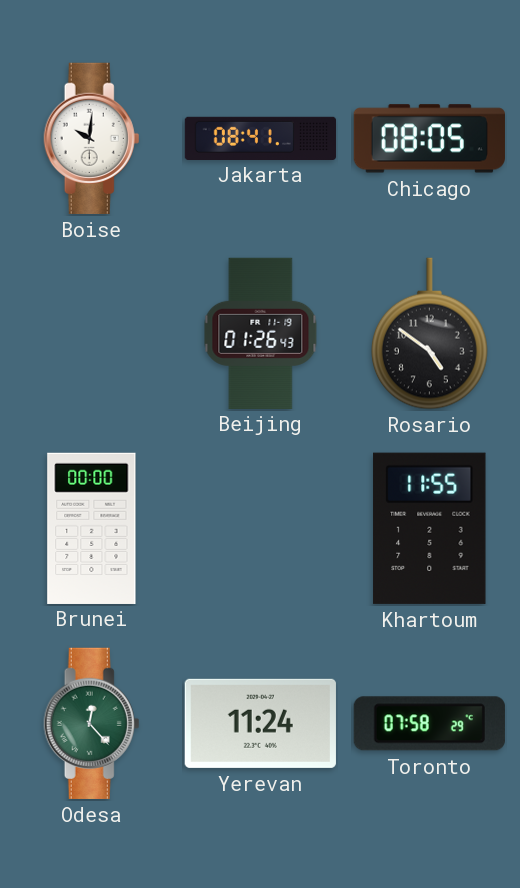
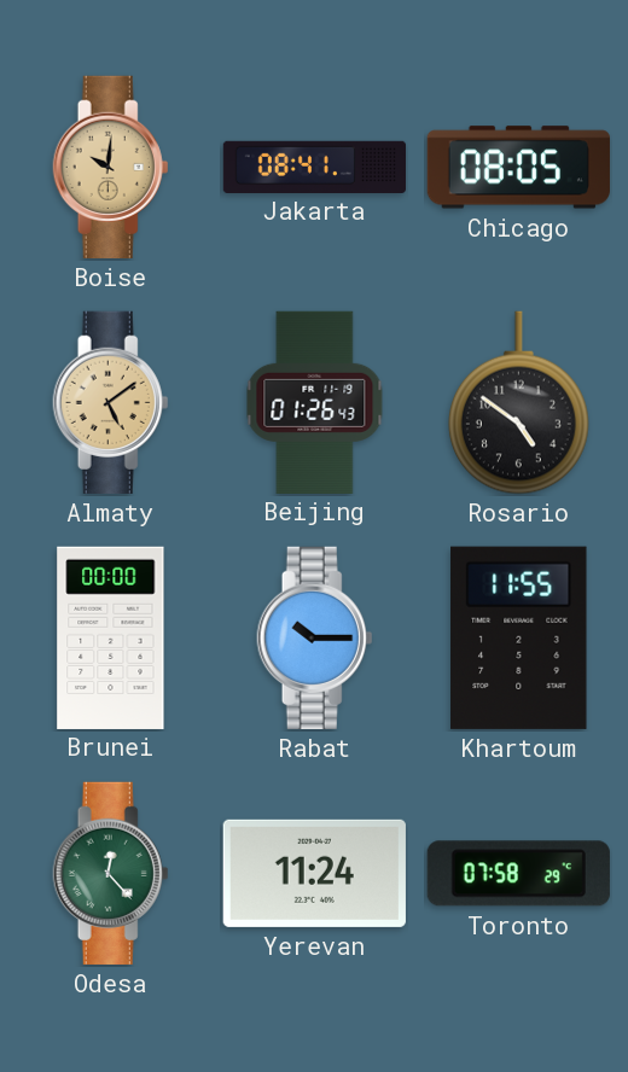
Boise dial: white -> champagne
Almaty: none -> 5:09
Rabat: none -> 10:15
